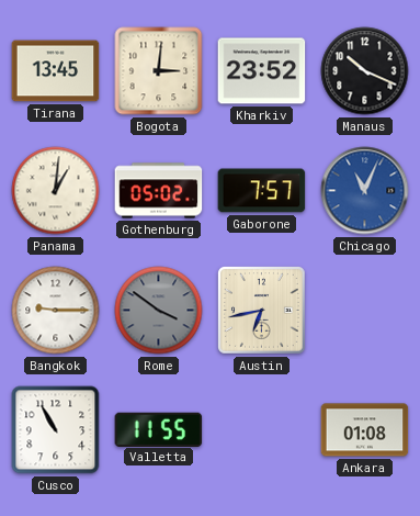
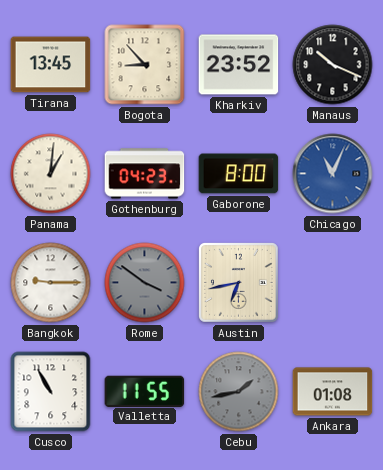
Bogota: 3:01 -> 8:53
Gothenburg: 05:02 -> 04:23
Gaborone: 7:57 -> 8:00
Cebu: none -> 1:43
